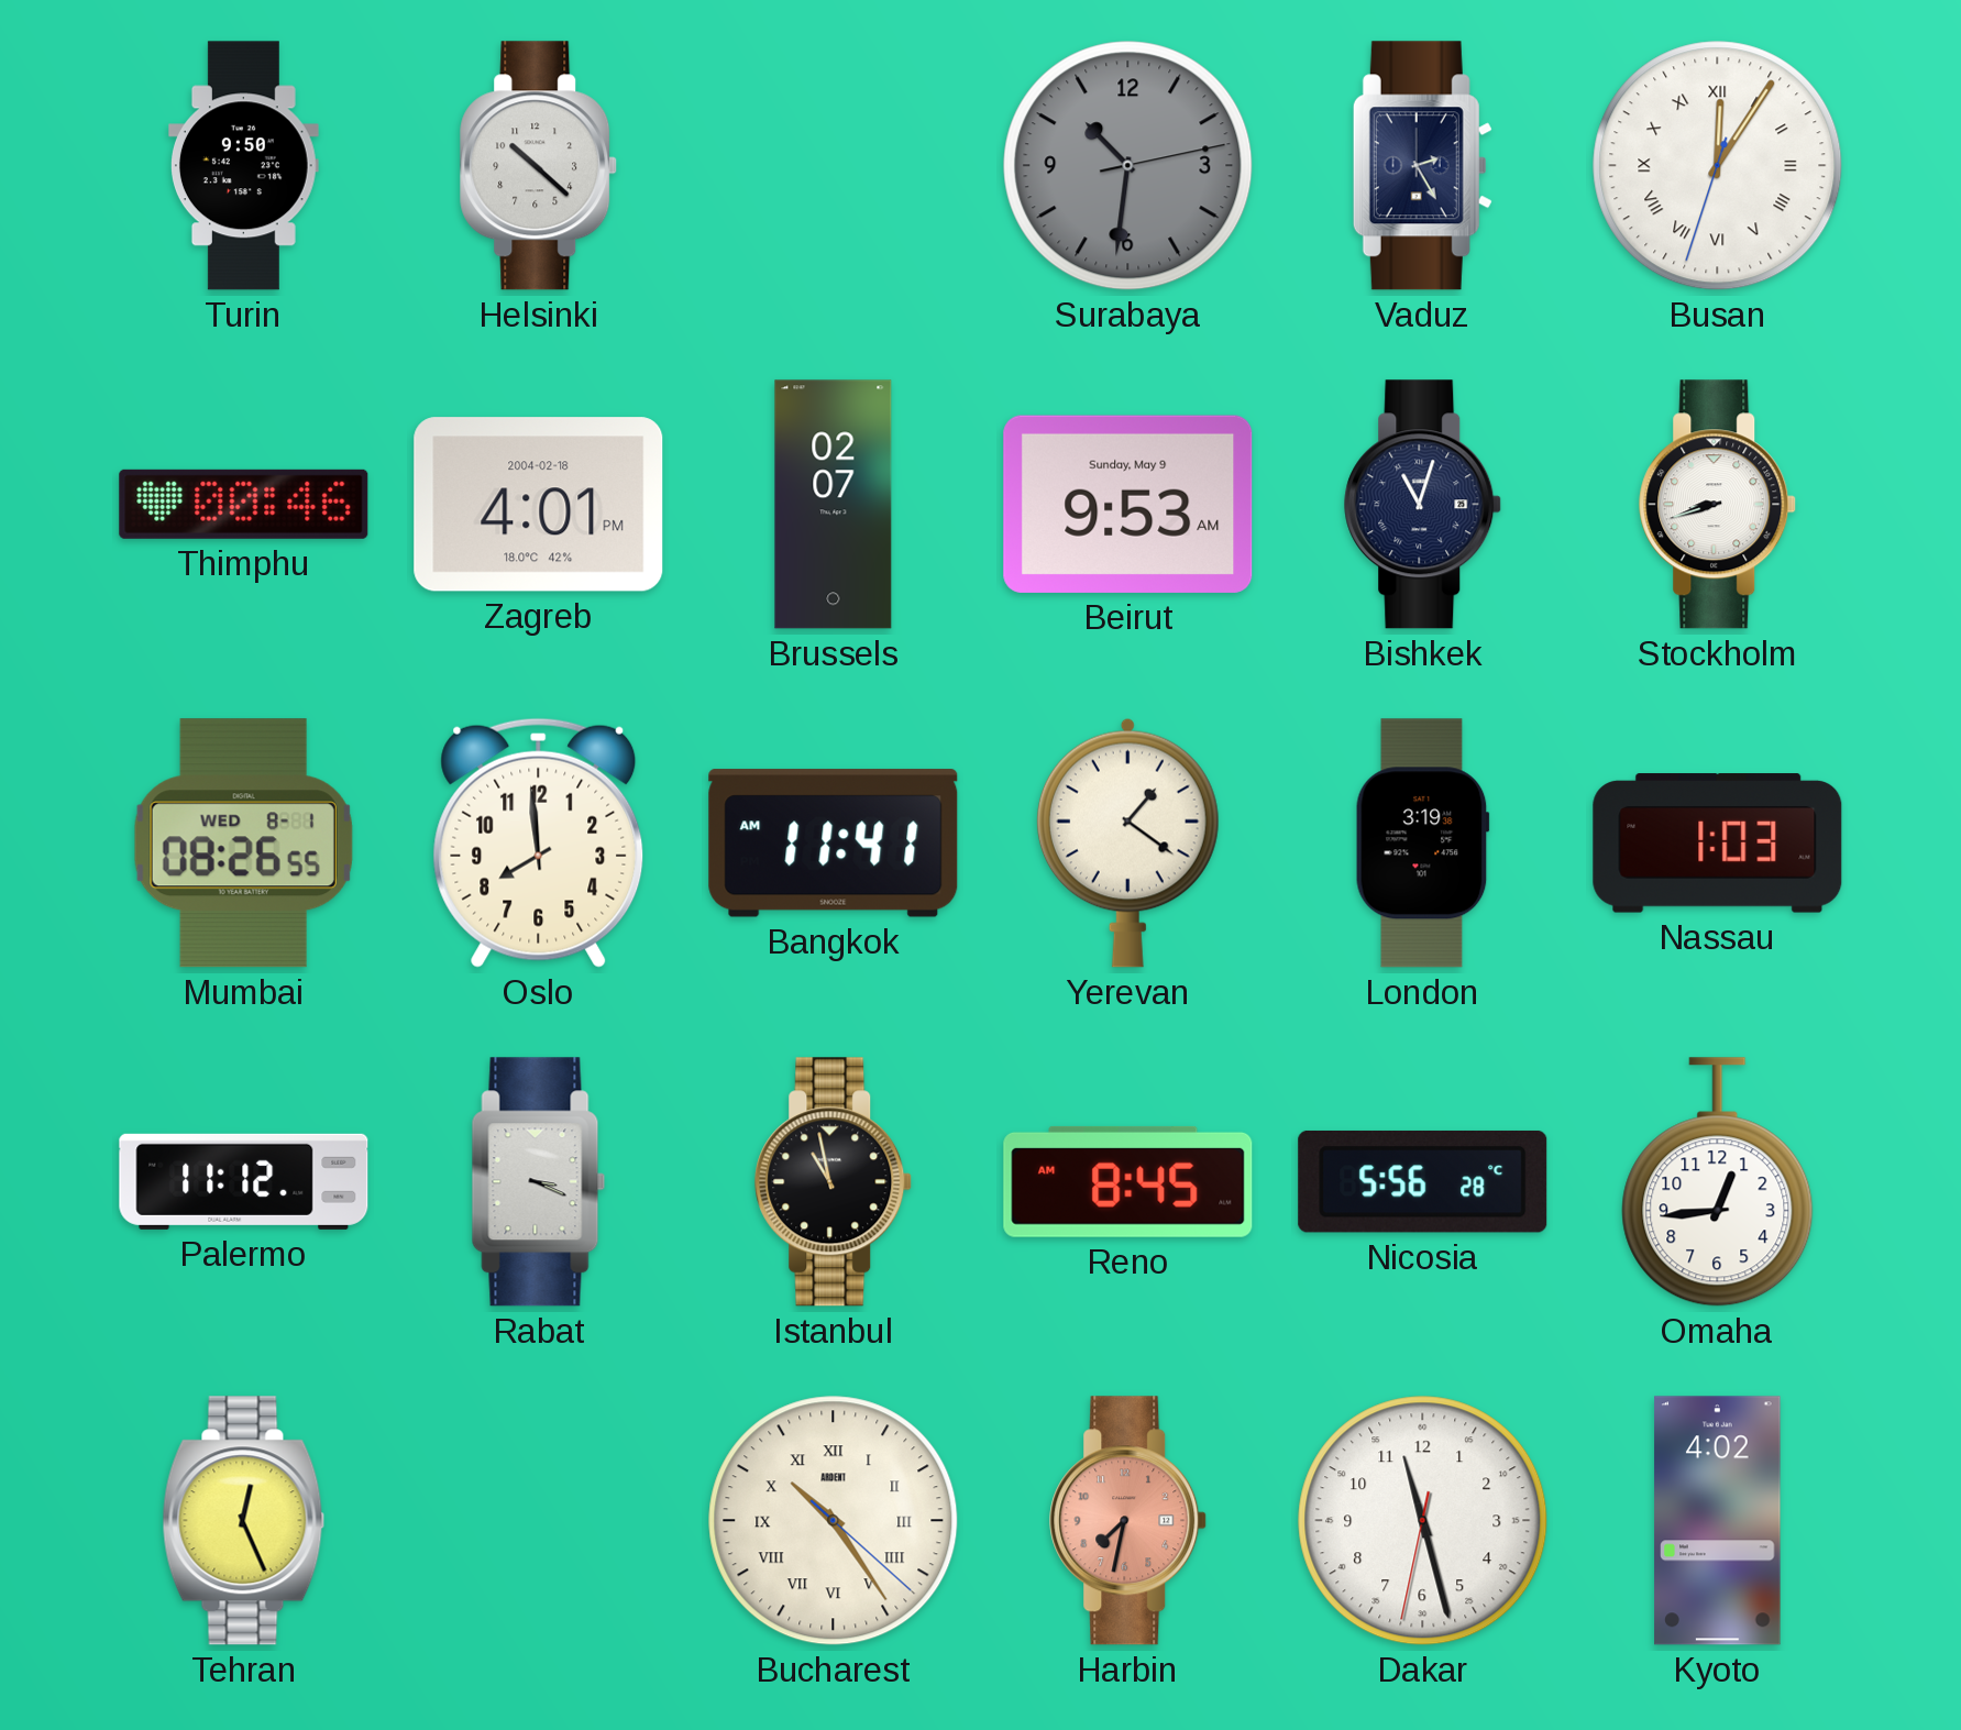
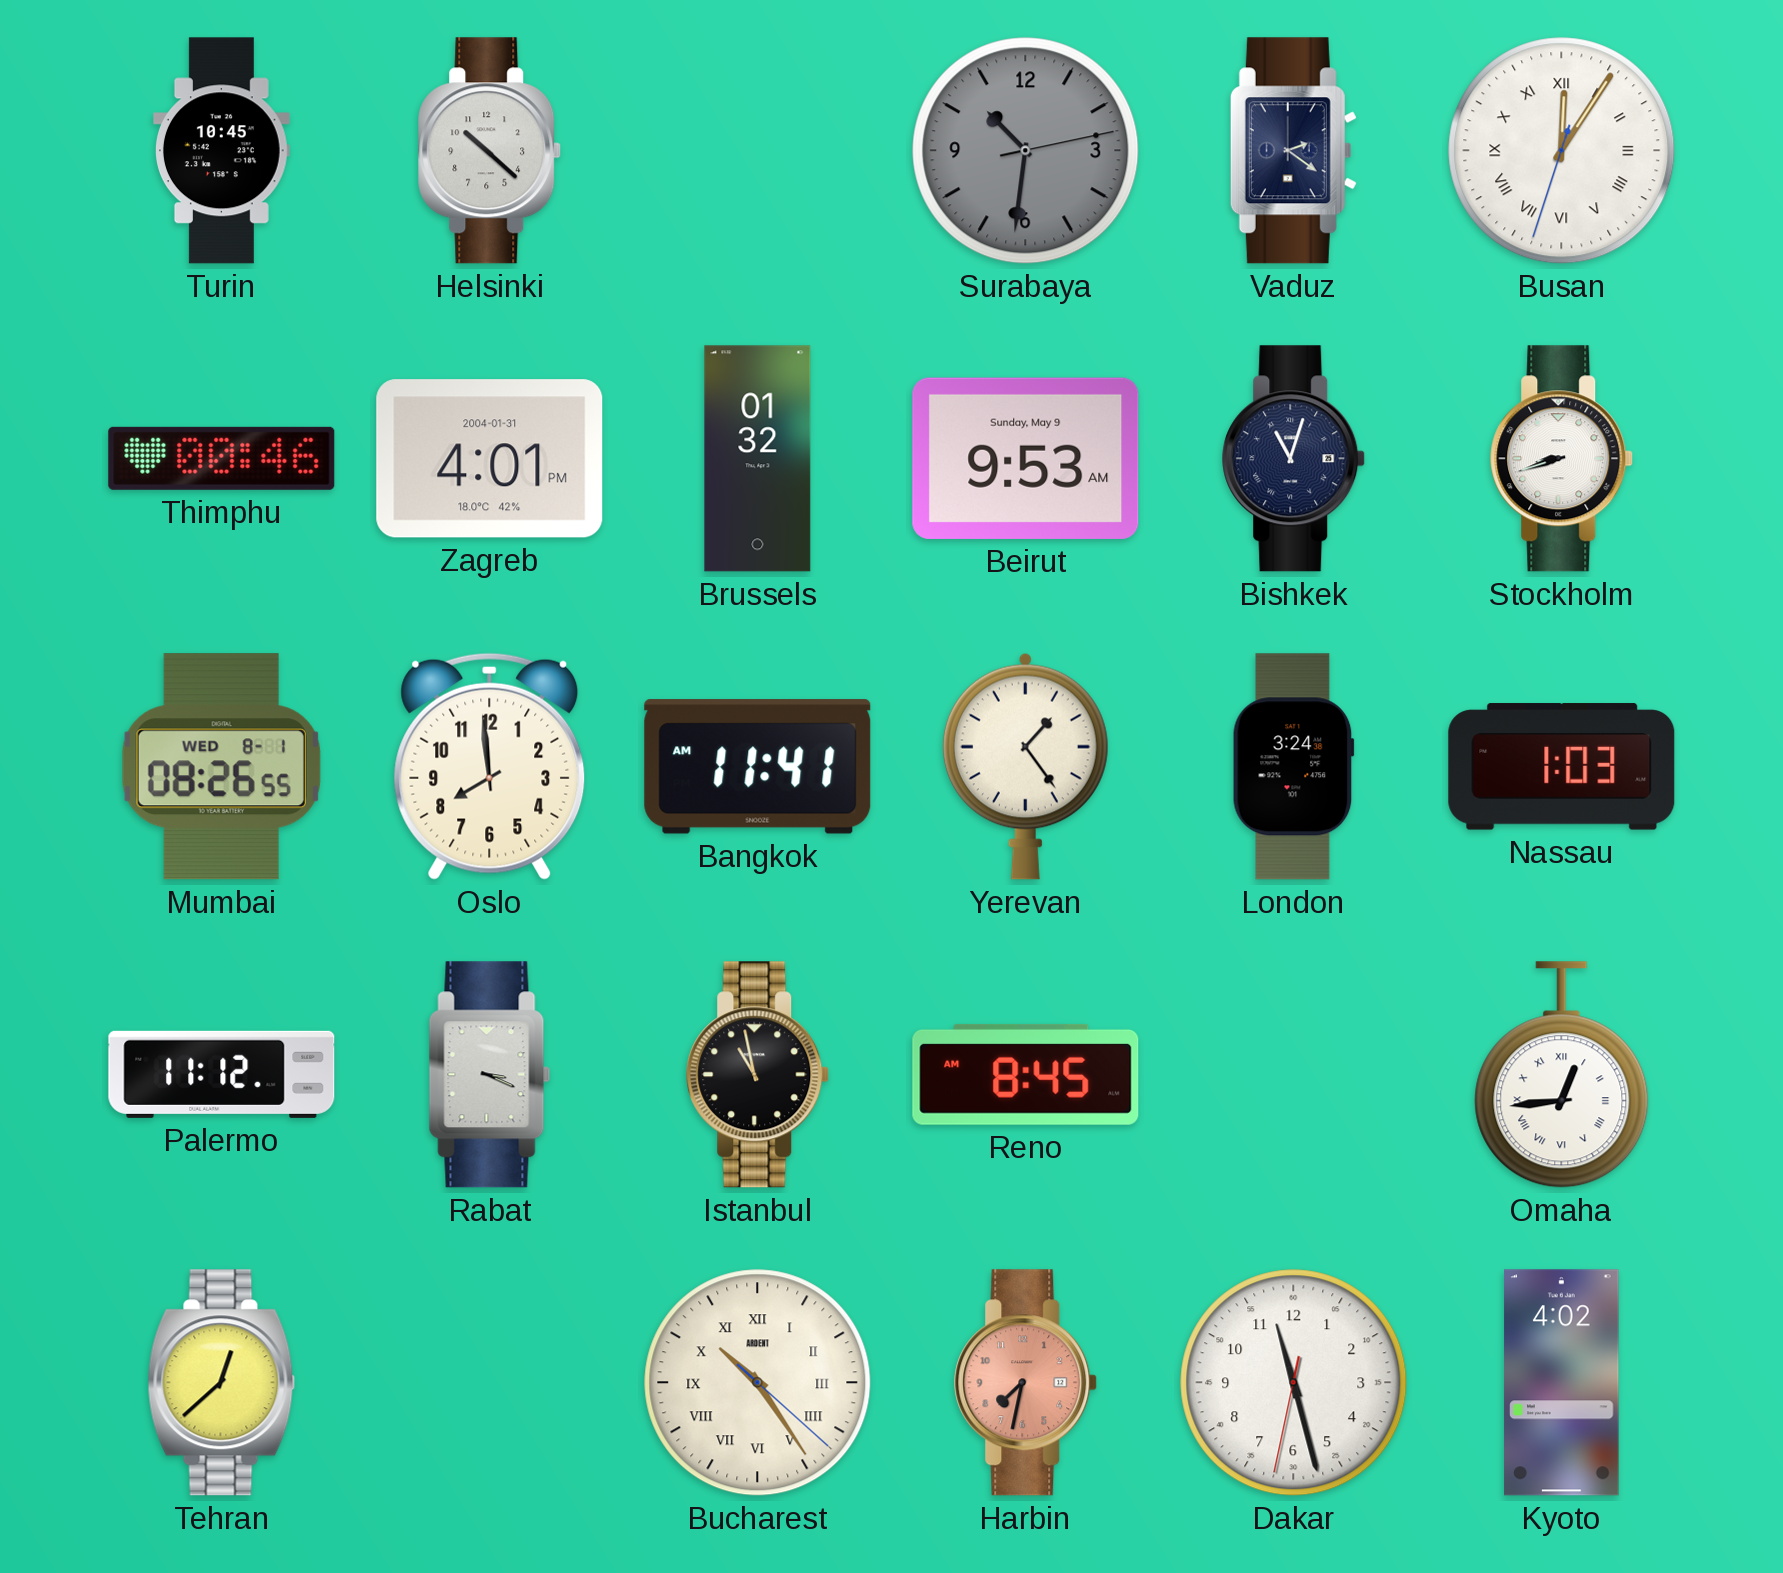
Turin: 9:50 -> 10:45
Vaduz: 2:25 -> 2:21
Zagreb date: 2004-02-18 -> 2004-01-31
Brussels: 02:07 -> 01:32
Yerevan: 1:21 -> 1:24
London: 3:19 -> 3:24
Nicosia: 5:56 -> none
Omaha numerals: Arabic -> Roman
Tehran: 12:26 -> 12:38
